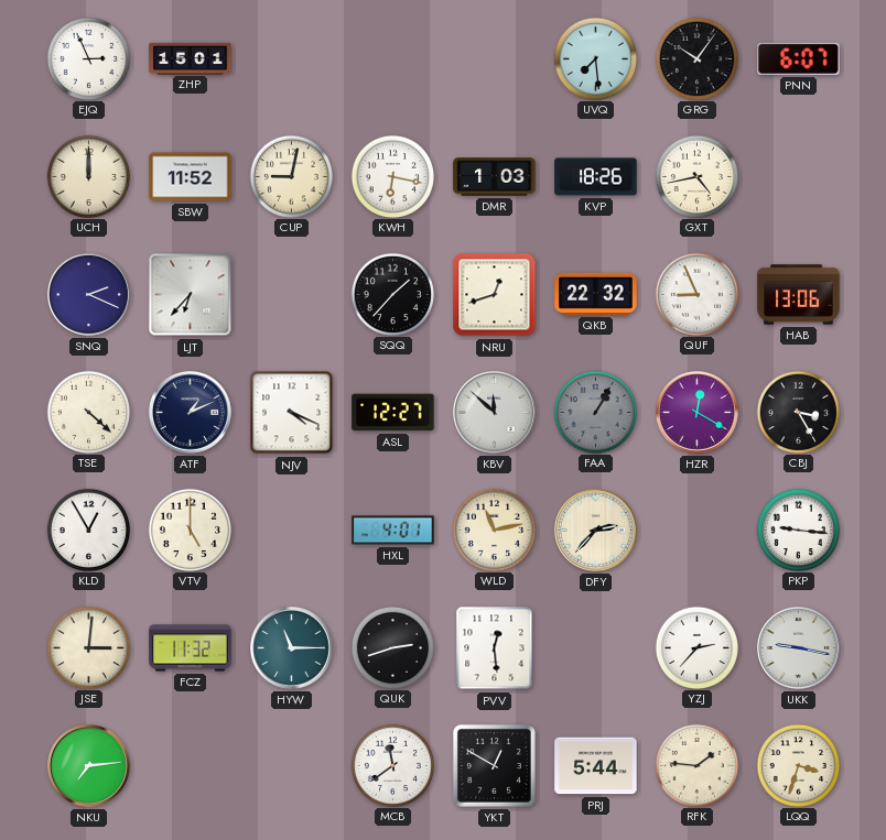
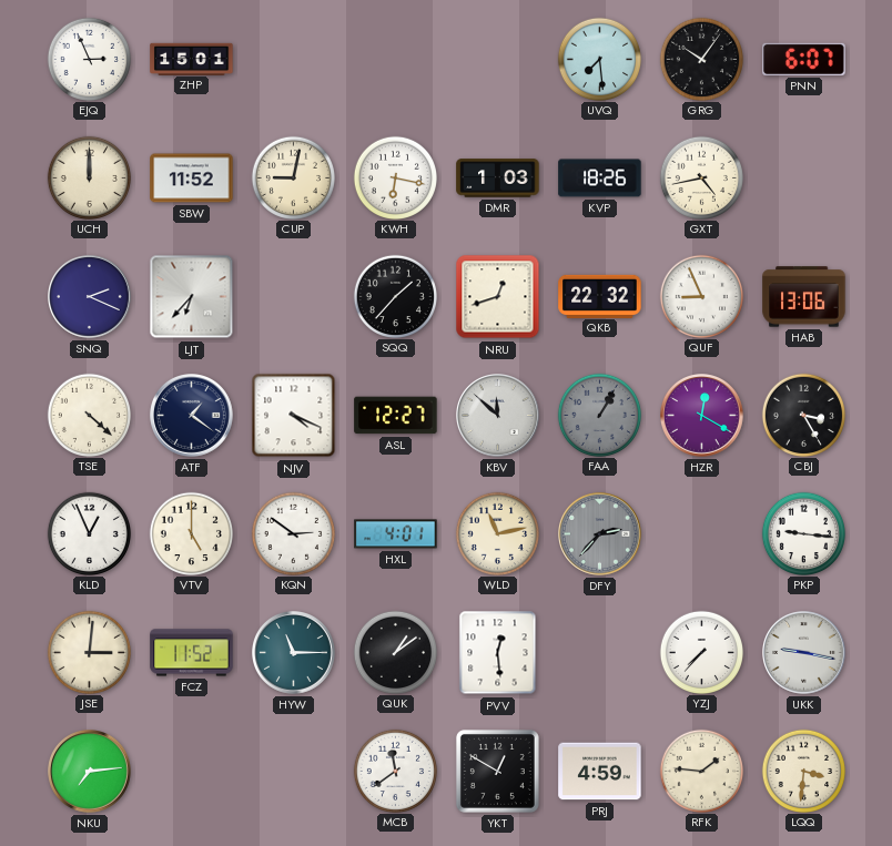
ATF: 1:11 -> 1:21
KLD: 12:55 -> 12:56
KQN: none -> 2:51
DFY dial: cream -> grey
FCZ: 11:32 -> 11:52
QUK: 2:42 -> 1:09
YZJ: 2:37 -> 7:37
PRJ: 5:44 -> 4:59
LQQ: 3:33 -> 3:31
